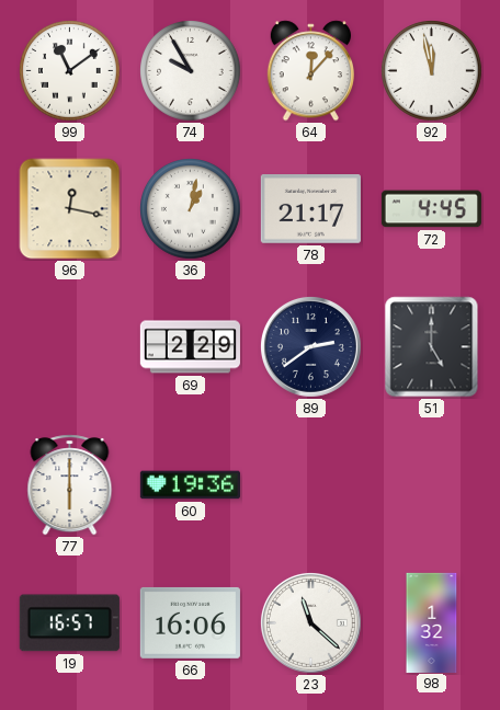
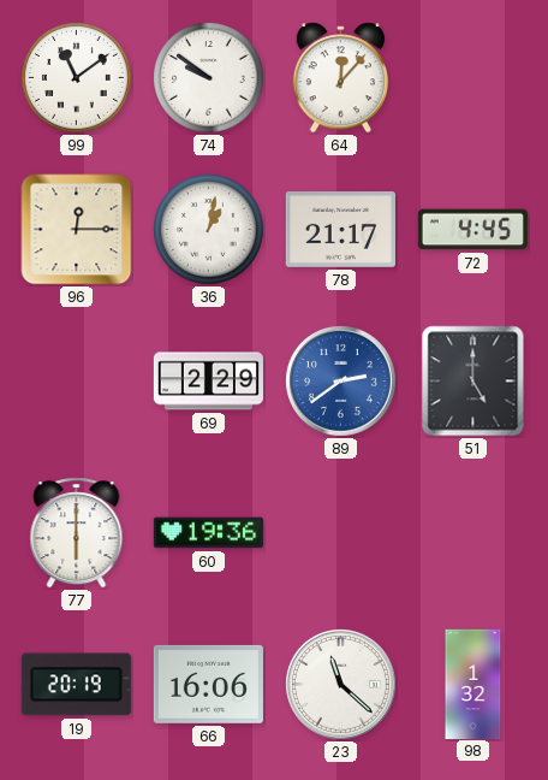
74: 9:55 -> 9:51
92: 11:58 -> none
96: 12:17 -> 12:15
89 dial: navy -> blue
19: 16:57 -> 20:19
